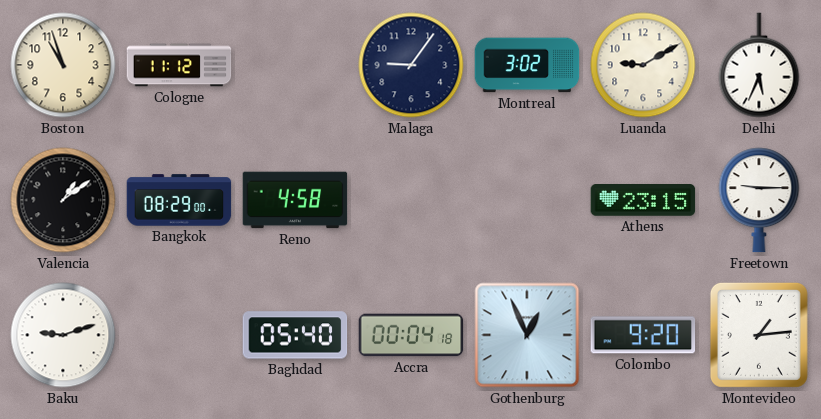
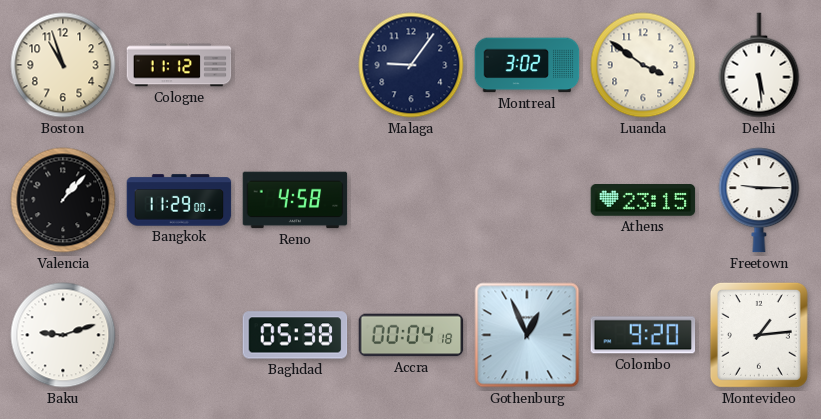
Luanda: 9:10 -> 3:51
Delhi: 5:34 -> 5:29
Valencia: 1:09 -> 1:07
Bangkok: 08:29 -> 11:29
Baghdad: 05:40 -> 05:38
